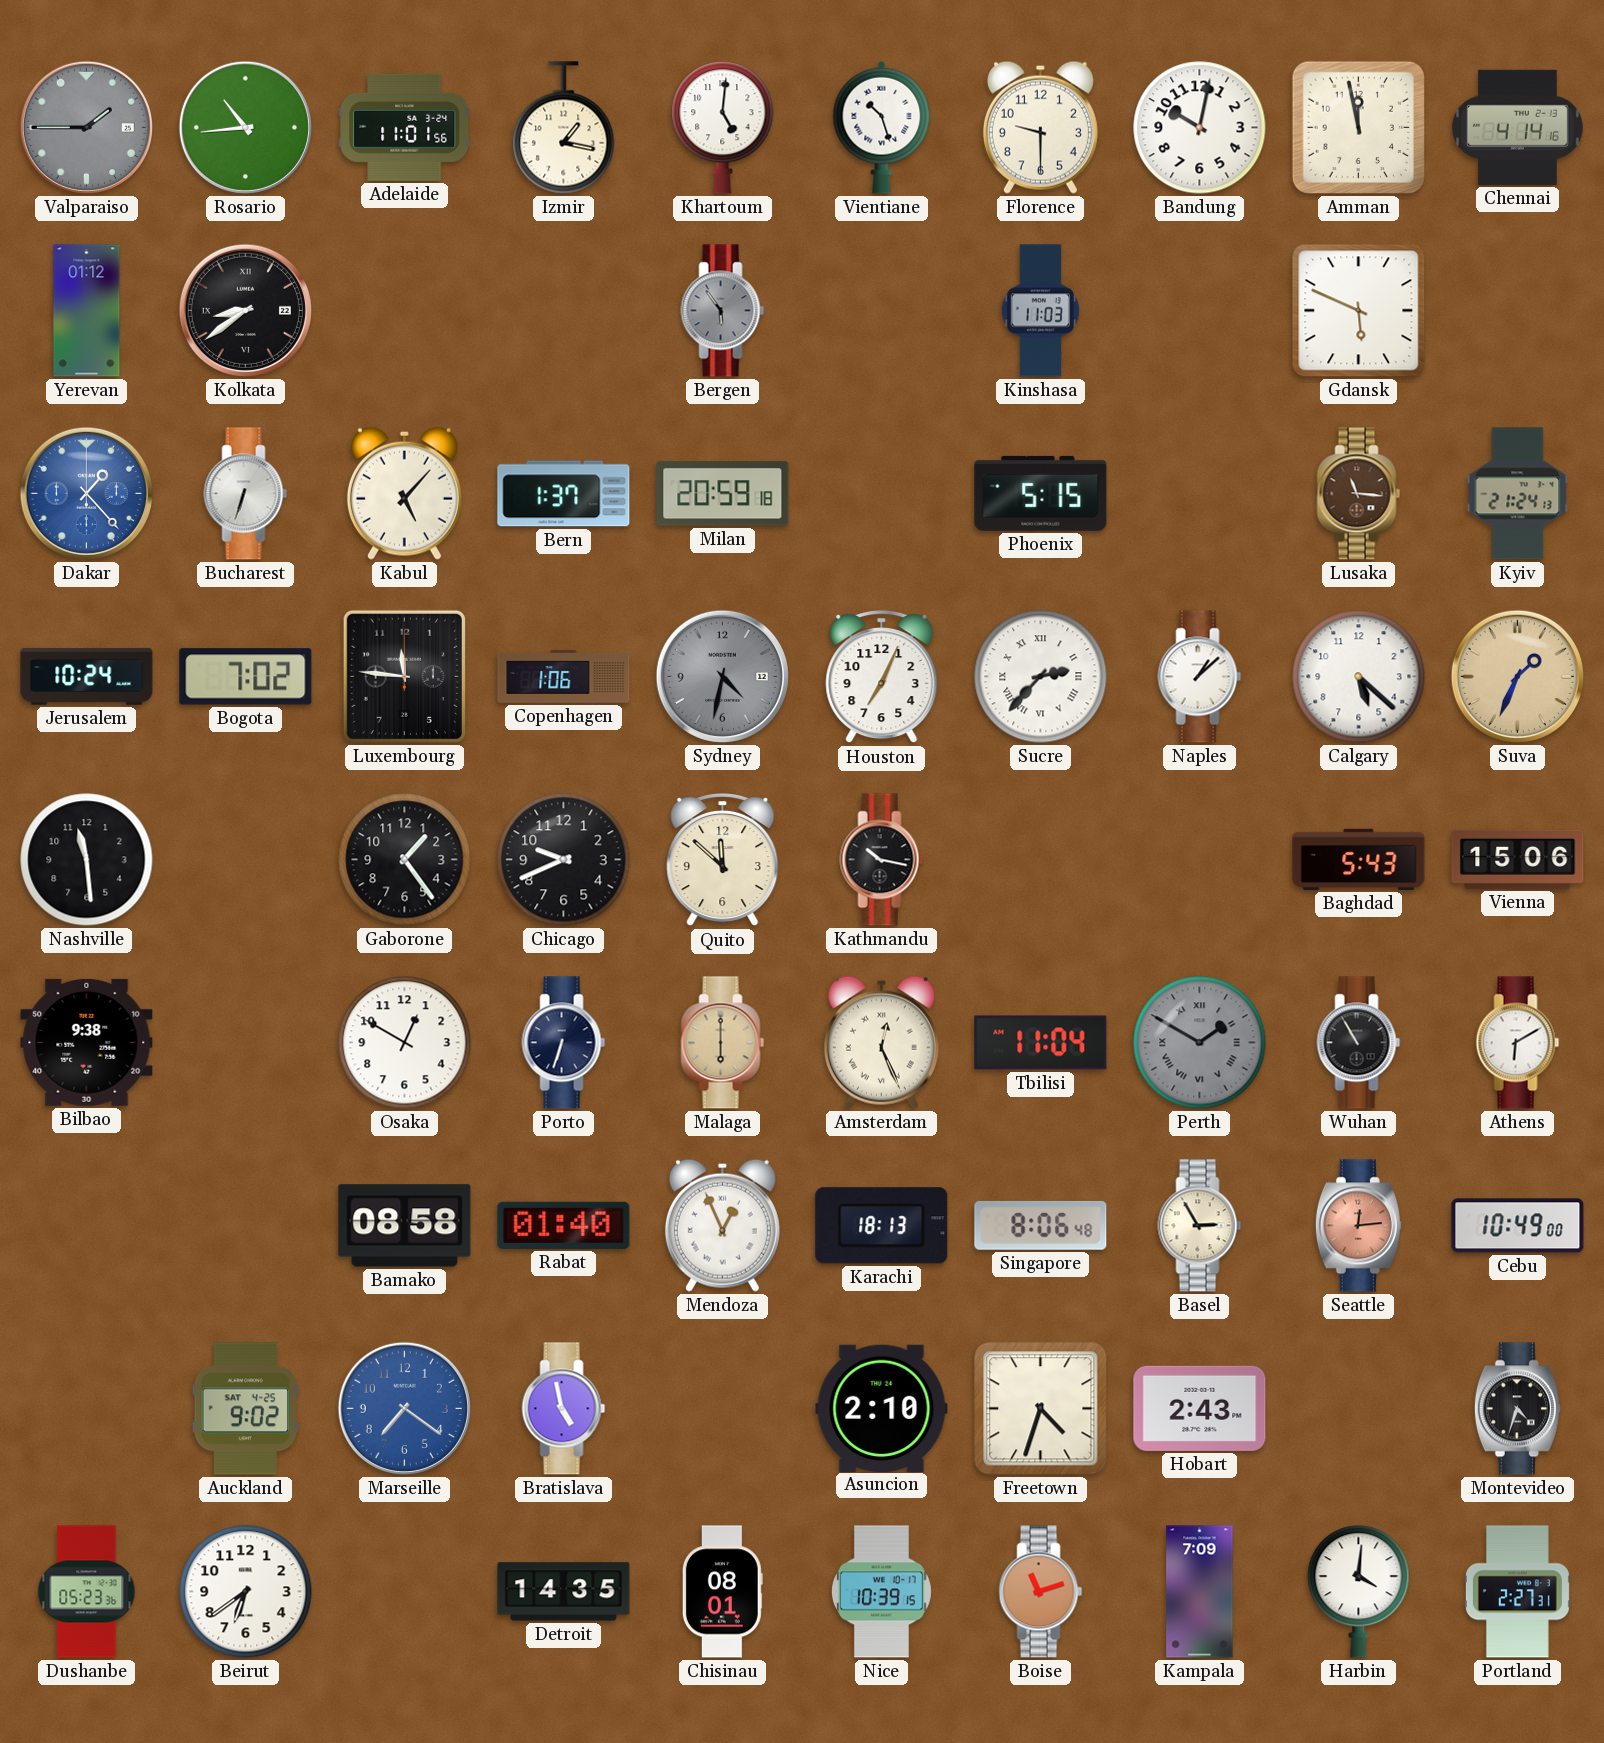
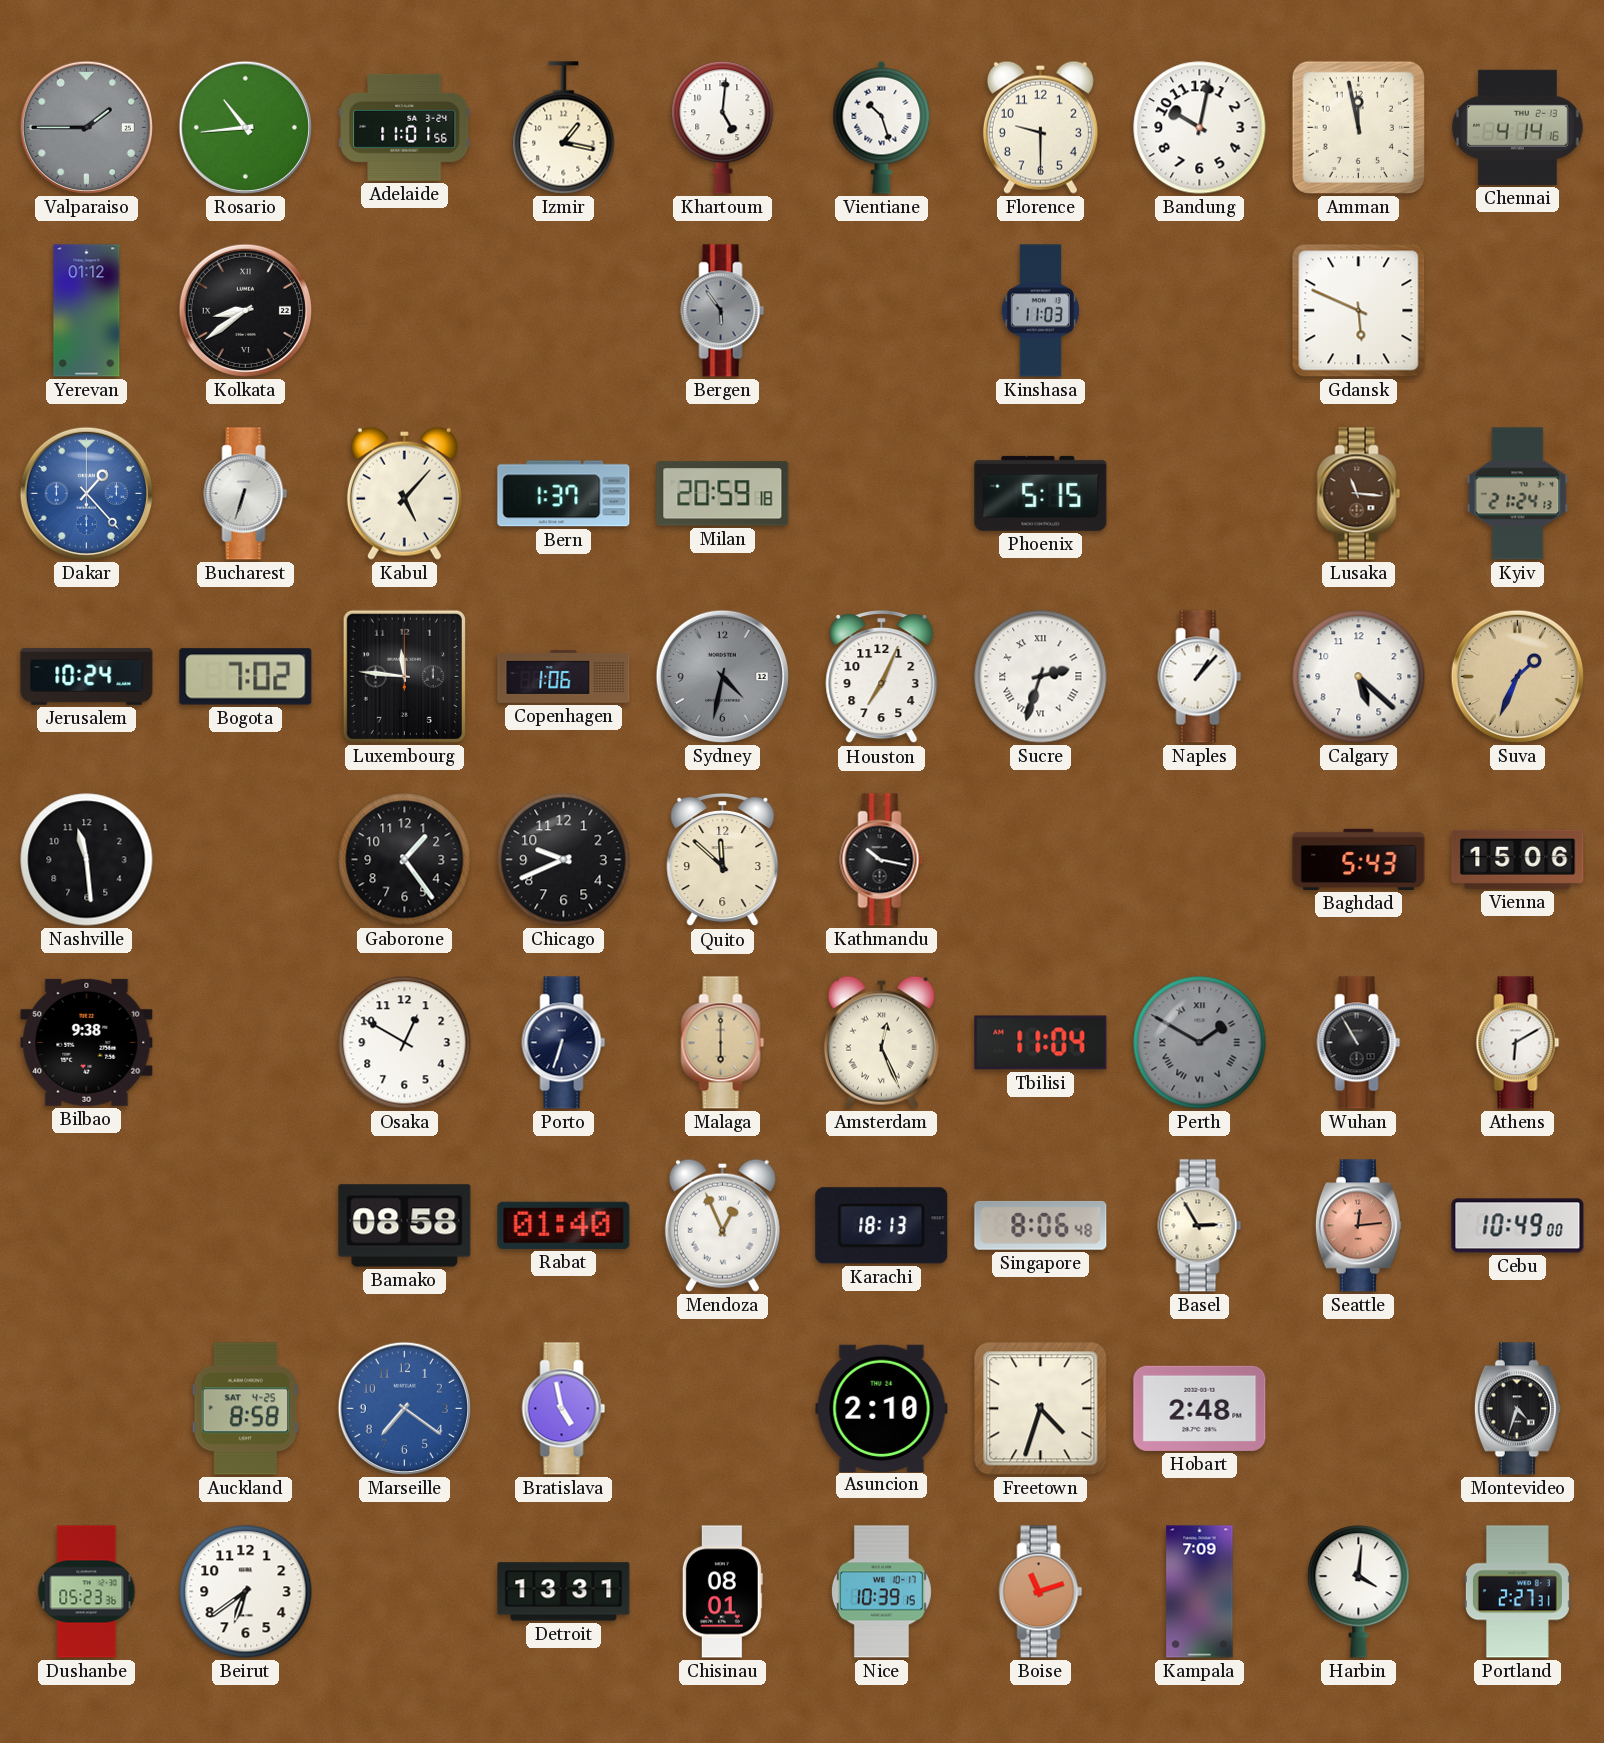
Sucre: 2:37 -> 2:33
Naples: 1:08 -> 1:07
Auckland: 9:02 -> 8:58
Hobart: 2:43 -> 2:48
Detroit: 14:35 -> 13:31
